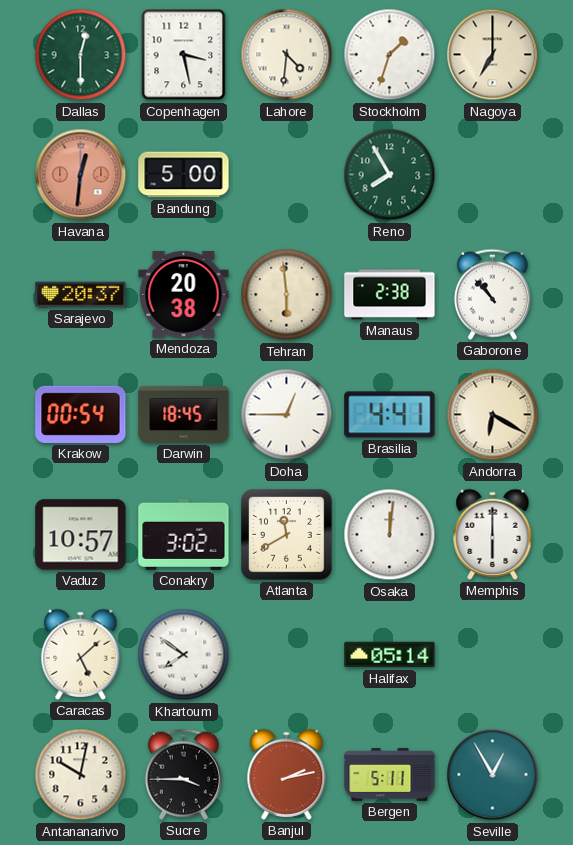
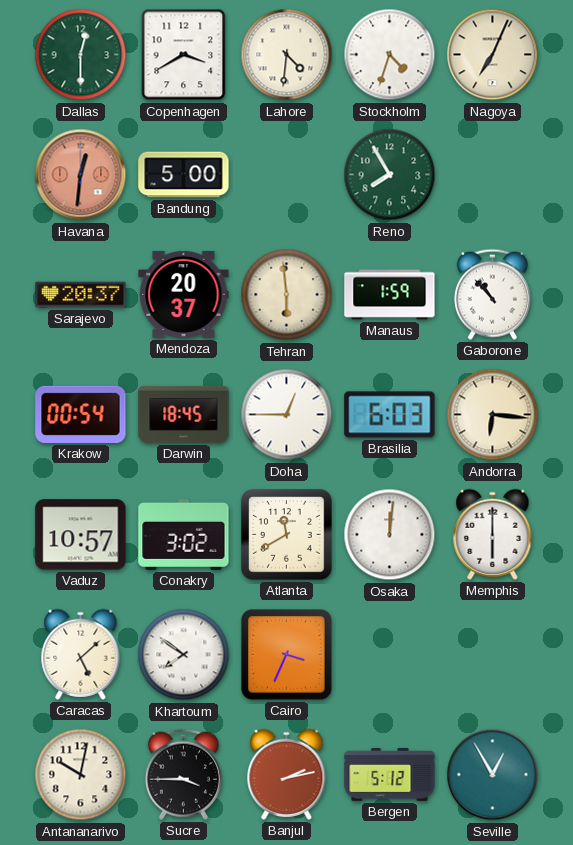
Copenhagen: 3:28 -> 3:40
Stockholm: 1:33 -> 4:33
Nagoya: 7:00 -> 7:04
Mendoza: 20:38 -> 20:37
Manaus: 2:38 -> 1:59
Brasilia: 4:41 -> 6:03
Andorra: 6:20 -> 6:16
Cairo: none -> 3:34
Halifax: 05:14 -> none
Bergen: 5:11 -> 5:12
